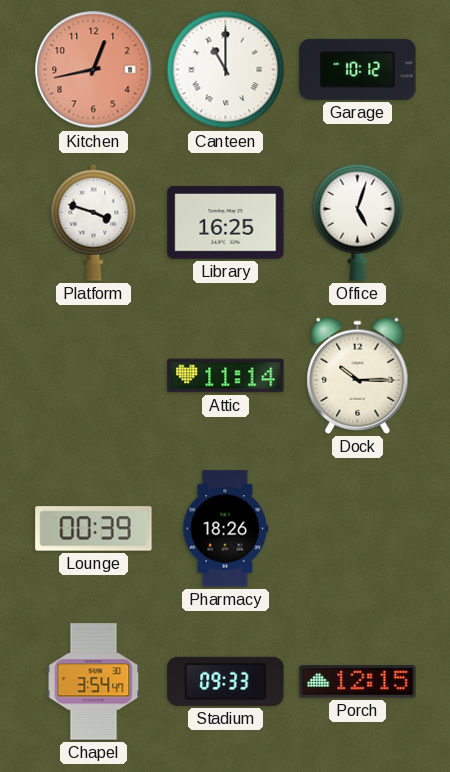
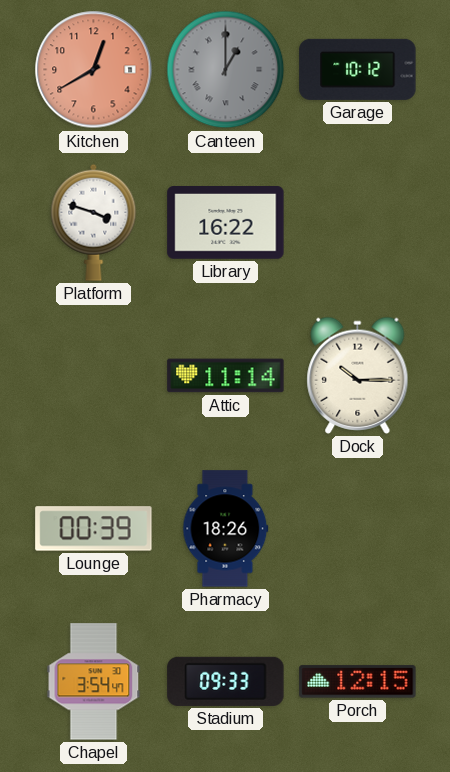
Kitchen: 12:43 -> 12:40
Canteen: 11:00 -> 1:00
Canteen dial: white -> grey
Library: 16:25 -> 16:22
Office: 5:03 -> none
